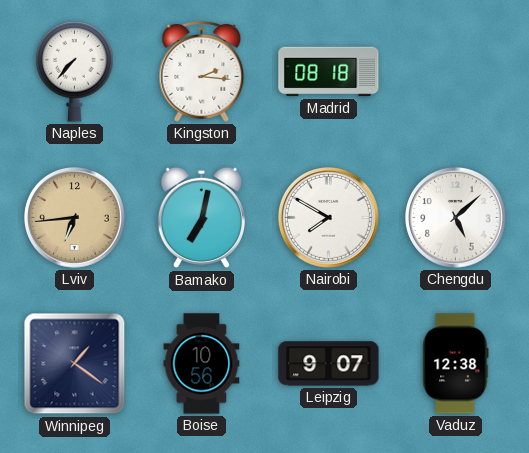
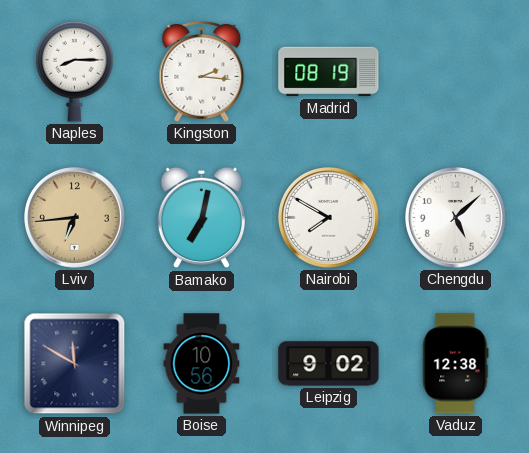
Naples: 7:37 -> 8:15
Madrid: 08:18 -> 08:19
Winnipeg: 1:21 -> 11:50
Leipzig: 9:07 -> 9:02
